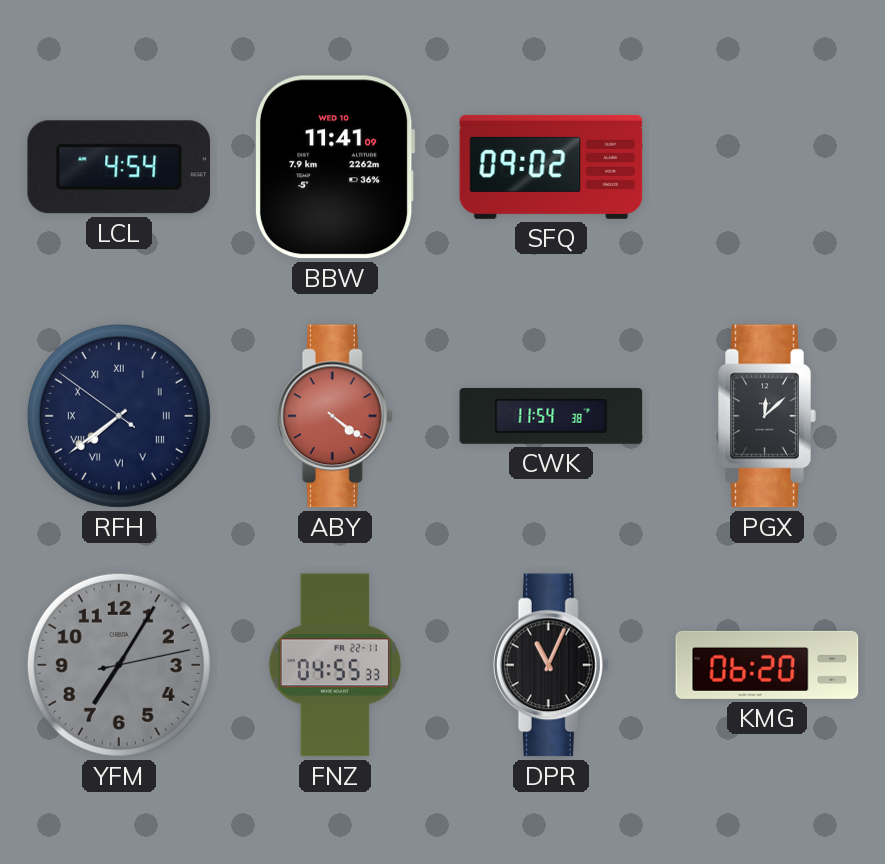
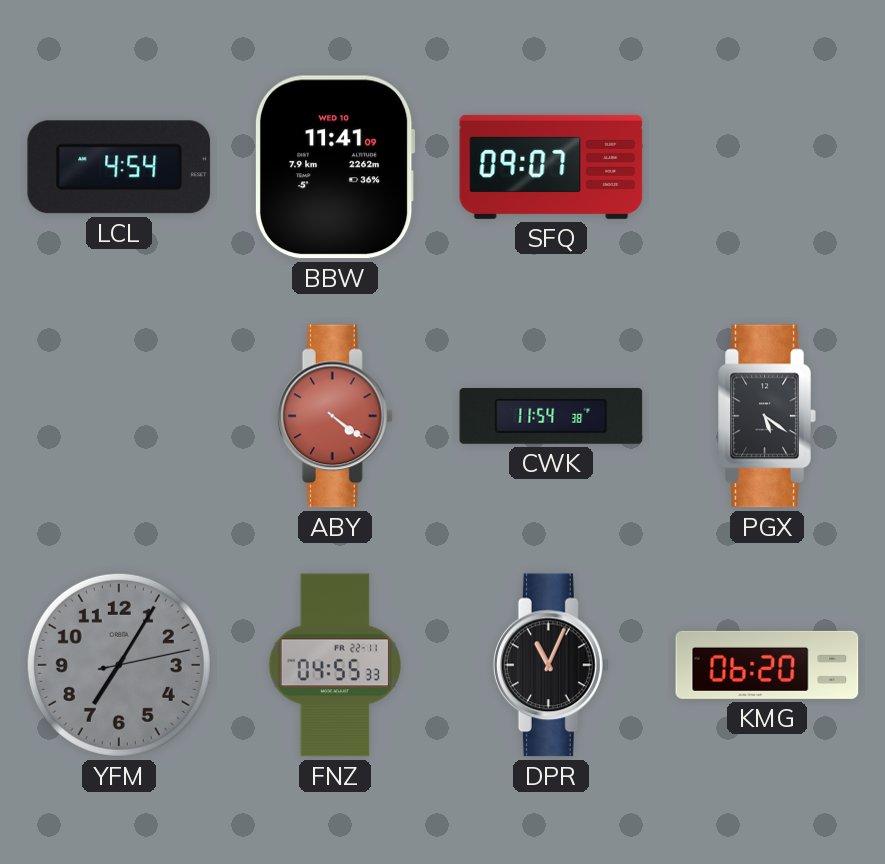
SFQ: 09:02 -> 09:07
RFH: 7:38 -> none
PGX: 12:08 -> 5:21
